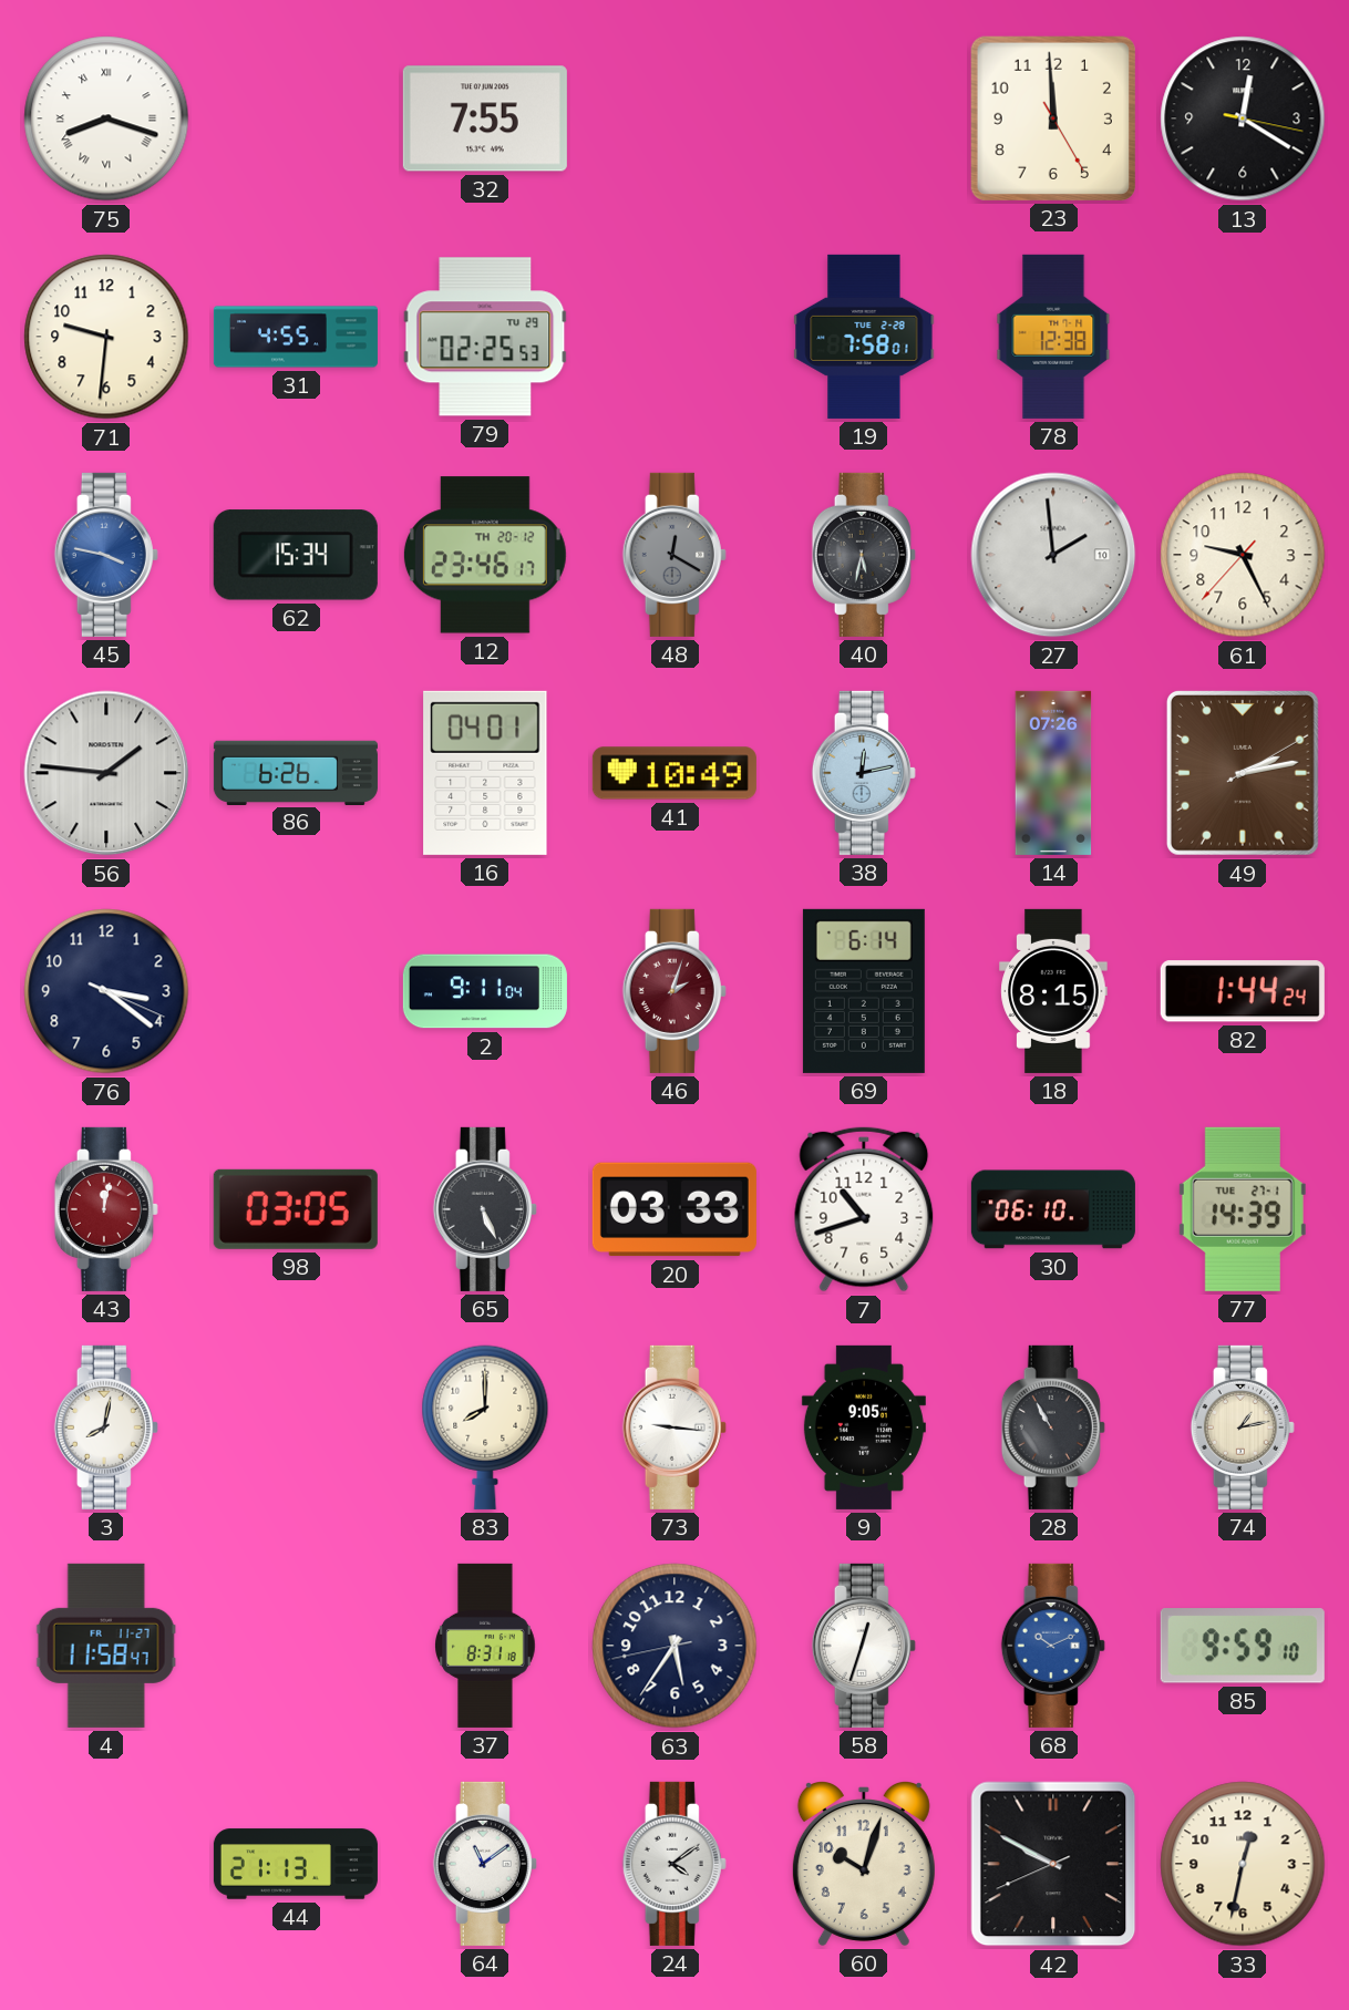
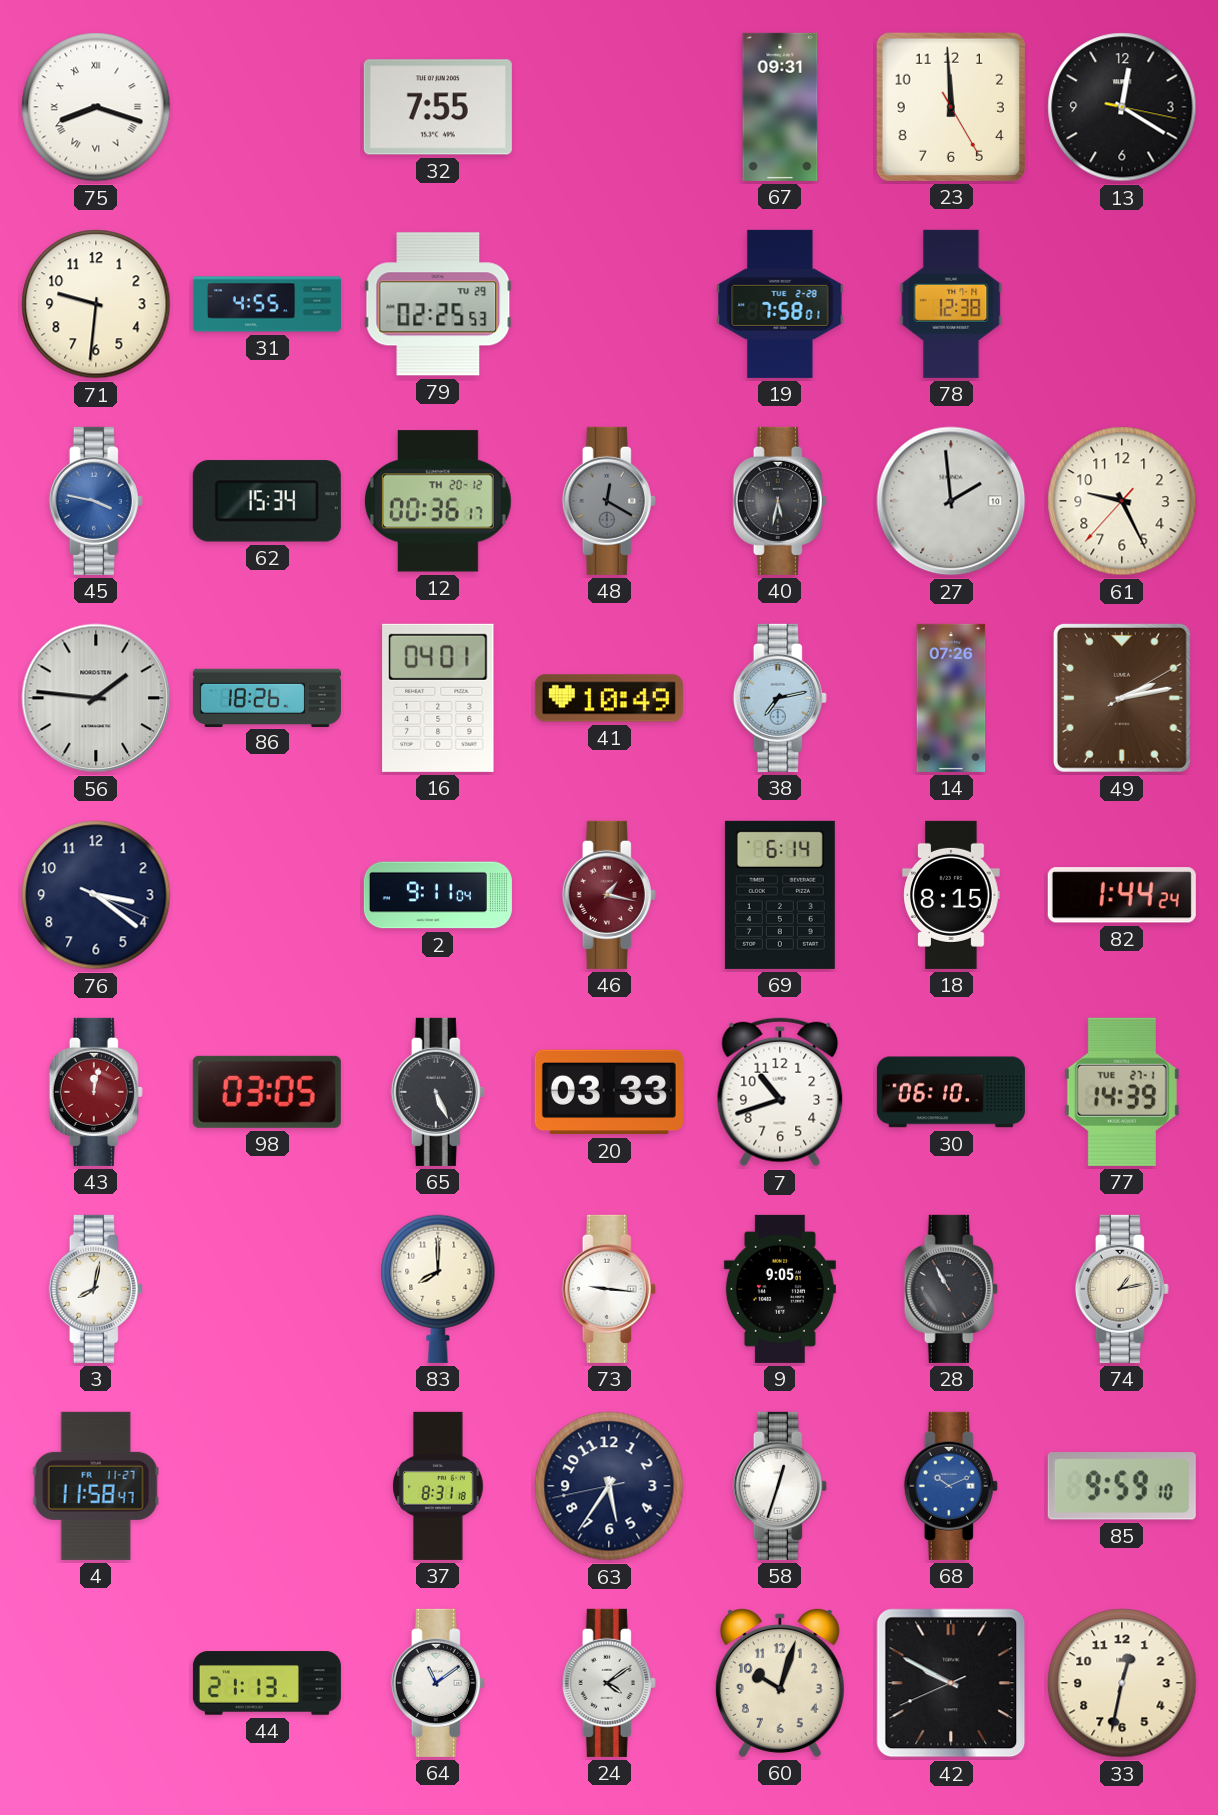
67: none -> 09:31
12: 23:46 -> 00:36
86: 6:26 -> 18:26
38: 12:13 -> 7:13
46: 2:03 -> 1:17
